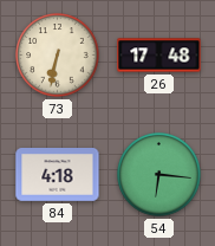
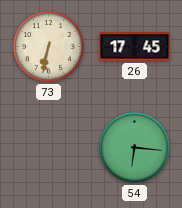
26: 17:48 -> 17:45
84: 4:18 -> none
